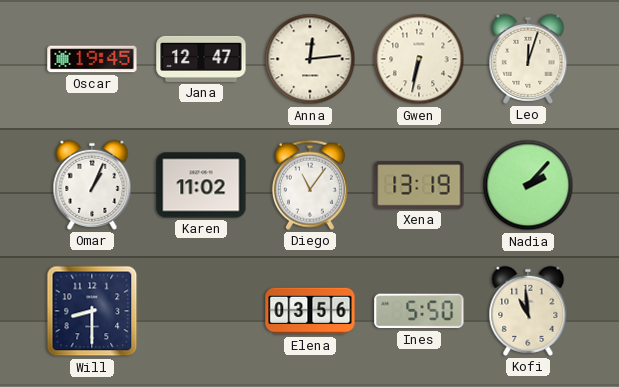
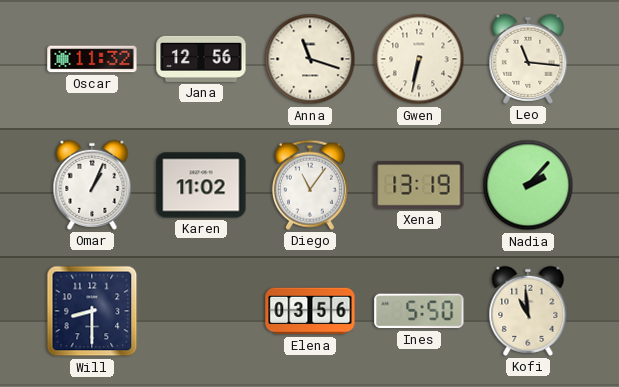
Oscar: 19:45 -> 11:32
Jana: 12:47 -> 12:56
Anna: 12:14 -> 11:18
Leo: 12:03 -> 11:16
